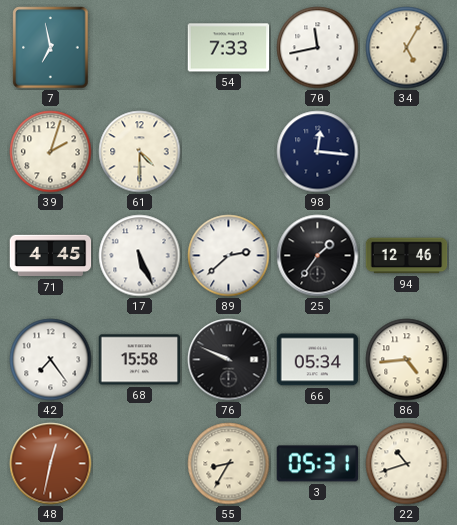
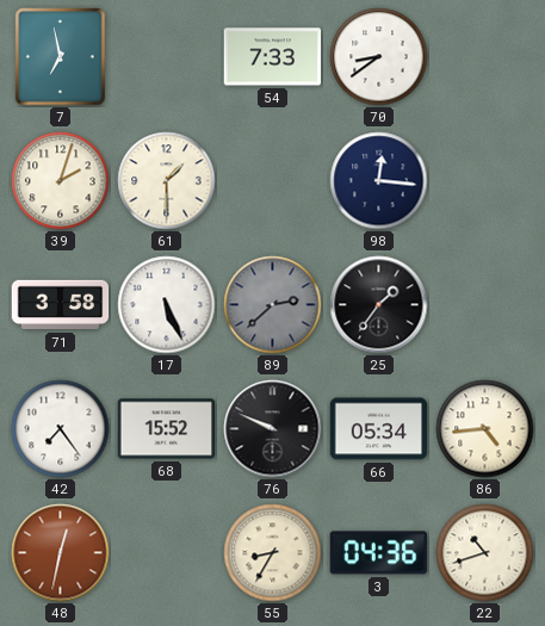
70: 11:43 -> 8:39
34: 5:05 -> none
61: 4:30 -> 1:30
71: 4:45 -> 3:58
89 dial: white -> grey
94: 12:46 -> none
68: 15:58 -> 15:52
3: 05:31 -> 04:36
